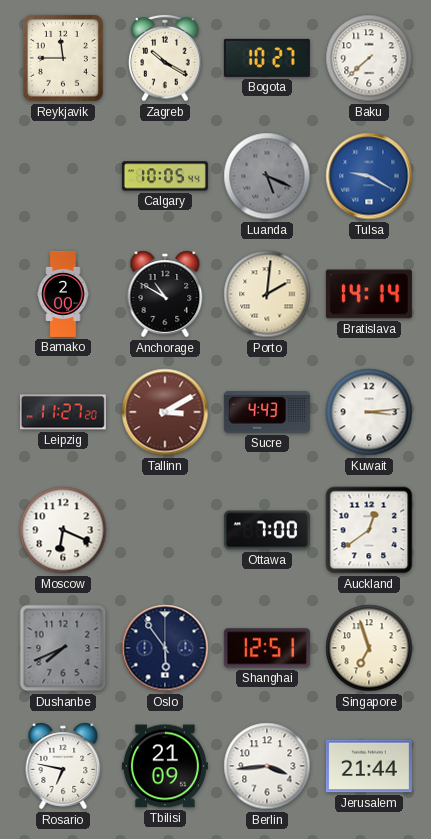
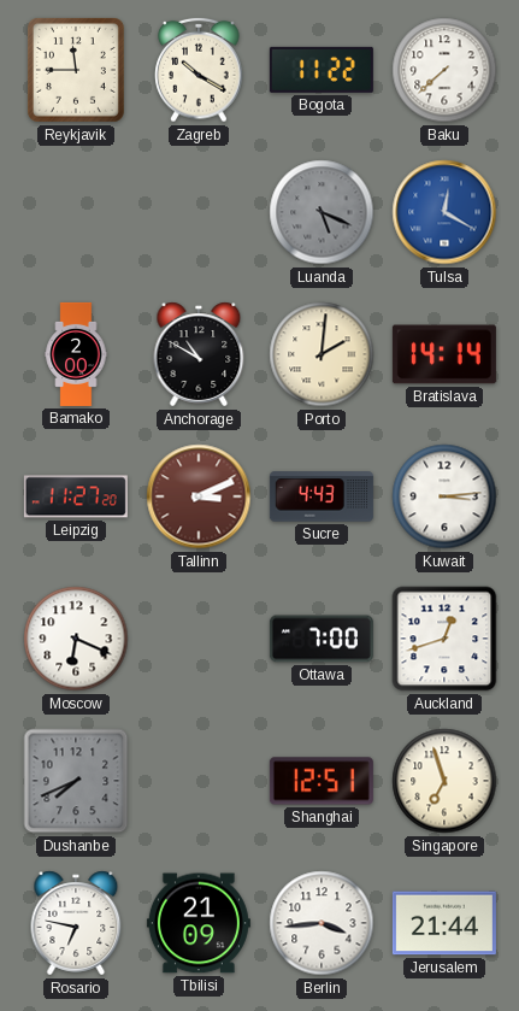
Bogota: 10:27 -> 11:22
Calgary: 10:05 -> none
Tulsa: 9:20 -> 12:20
Tallinn: 3:10 -> 3:11
Auckland: 12:39 -> 12:42
Oslo: 5:54 -> none
